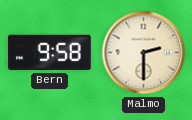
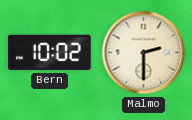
Bern: 9:58 -> 10:02
